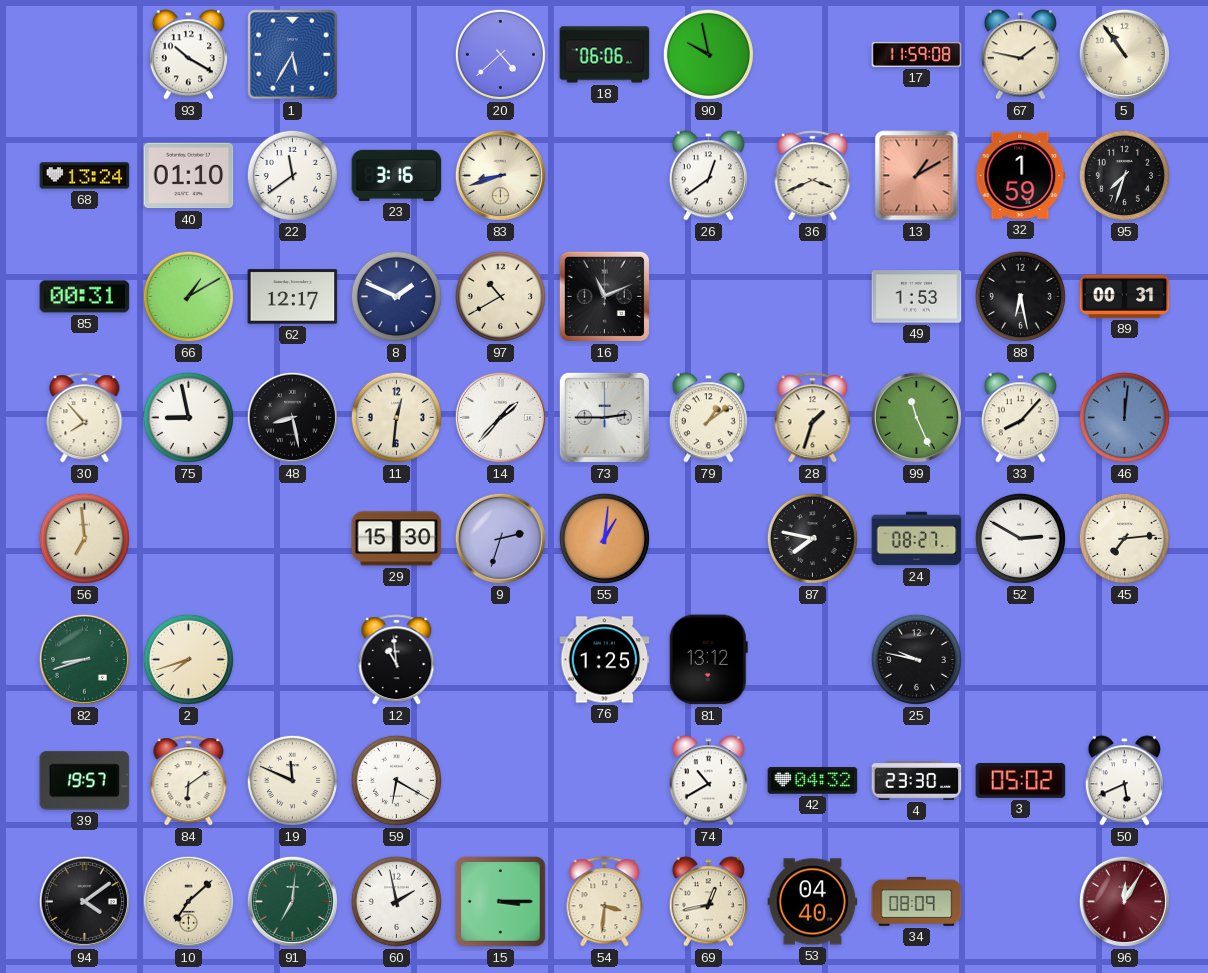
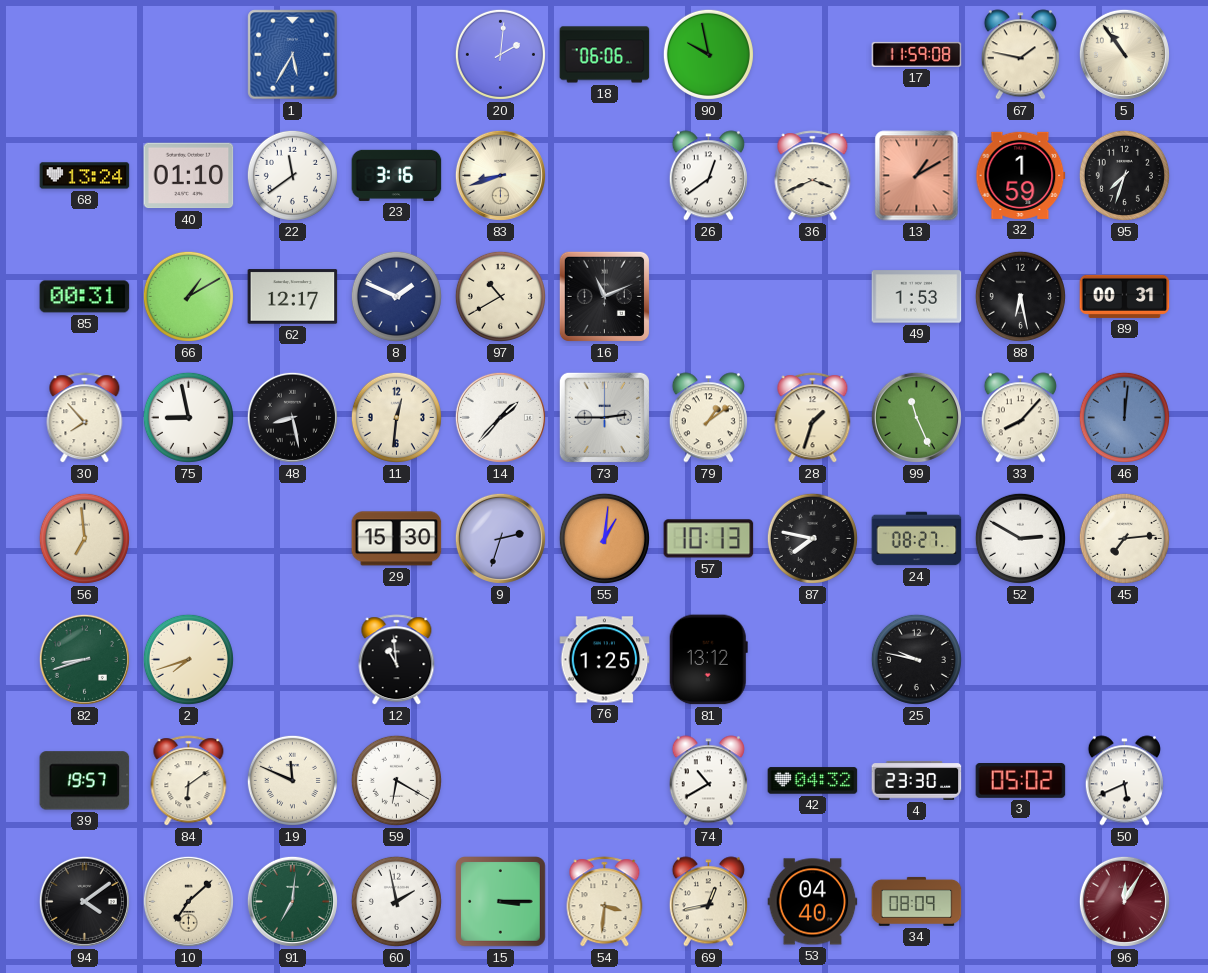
93: 10:20 -> none
20: 4:38 -> 2:01
57: none -> 10:13
